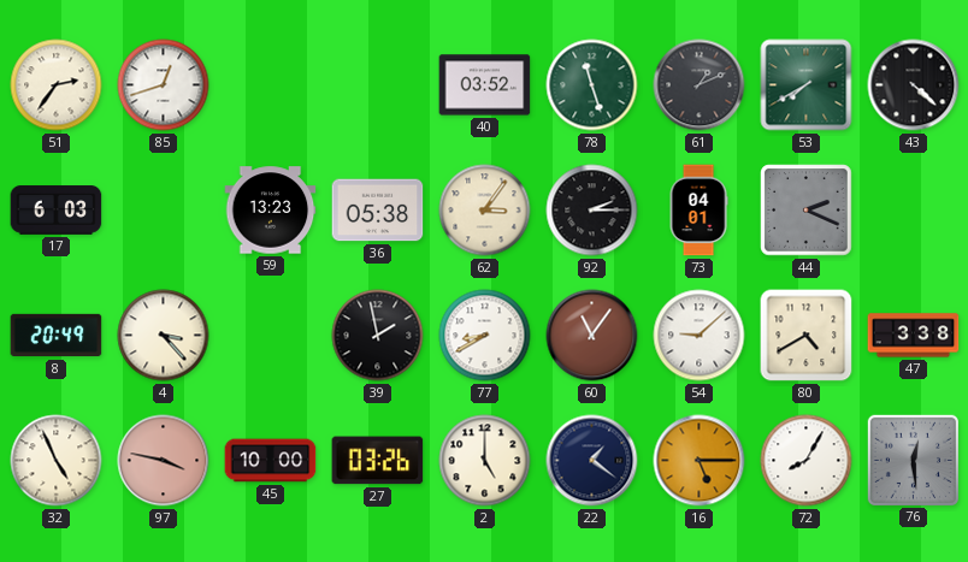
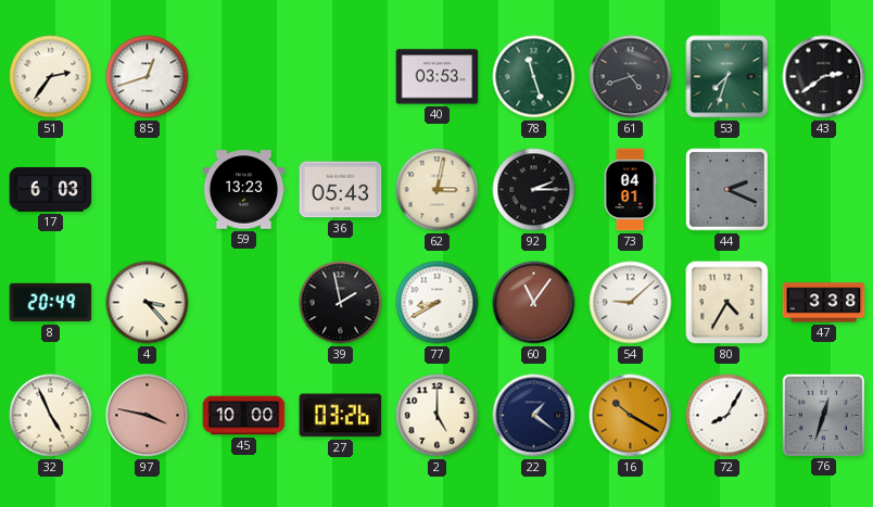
40: 03:52 -> 03:53
61: 1:11 -> 4:42
53: 7:40 -> 7:33
43: 4:22 -> 2:39
36: 05:38 -> 05:43
62: 3:06 -> 3:02
80: 4:40 -> 4:35
16: 5:15 -> 10:20
76: 12:29 -> 12:33
